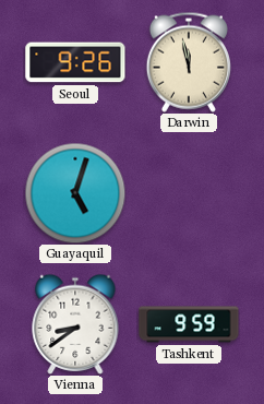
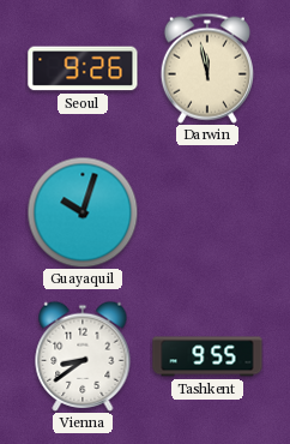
Guayaquil: 5:03 -> 10:03
Tashkent: 9:59 -> 9:55
